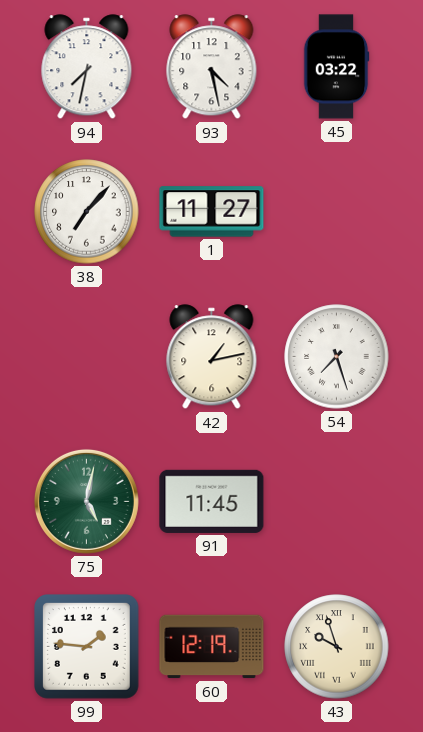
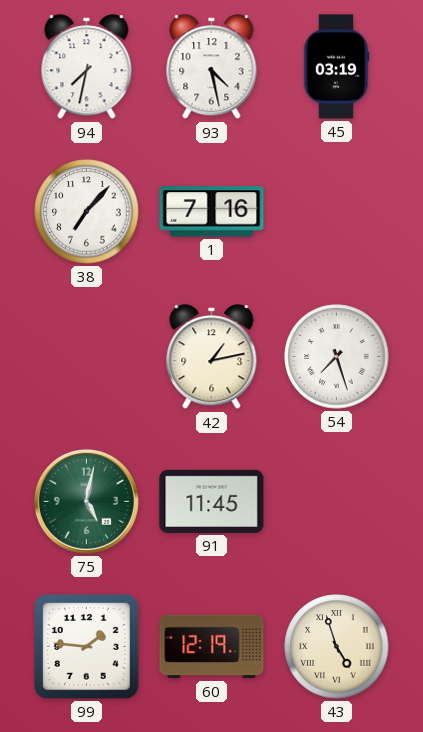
45: 03:22 -> 03:19
1: 11:27 -> 7:16
43: 9:57 -> 4:57
